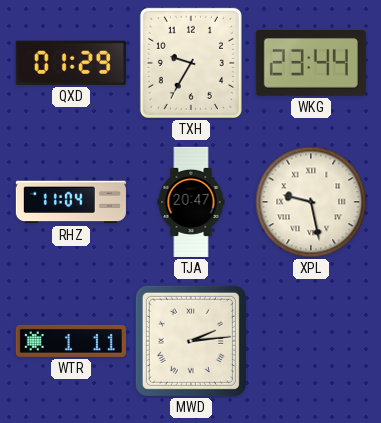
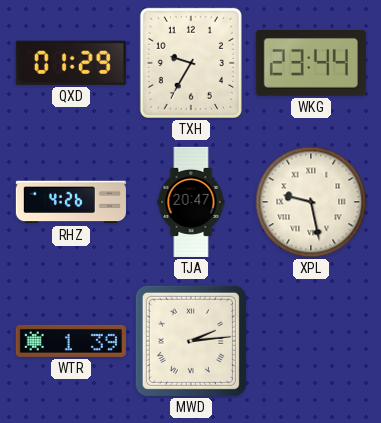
RHZ: 11:04 -> 4:26
WTR: 1:11 -> 1:39
